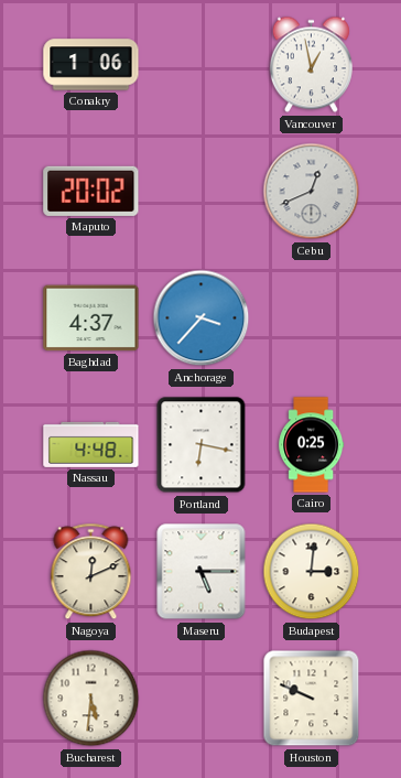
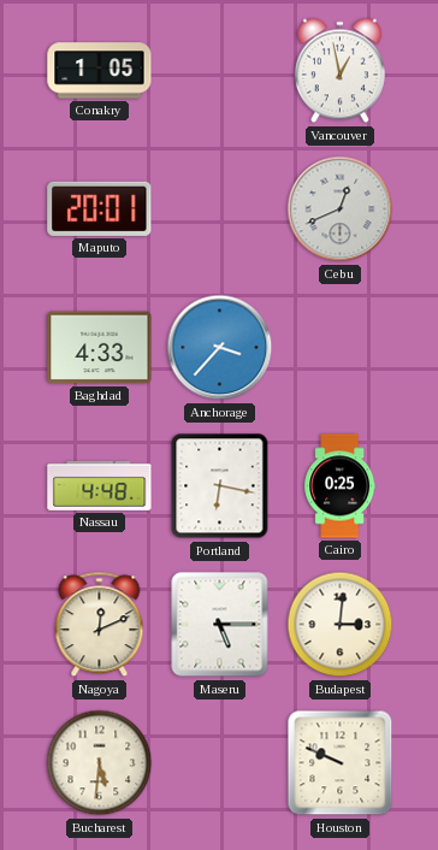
Conakry: 1:06 -> 1:05
Maputo: 20:02 -> 20:01
Baghdad: 4:37 -> 4:33
